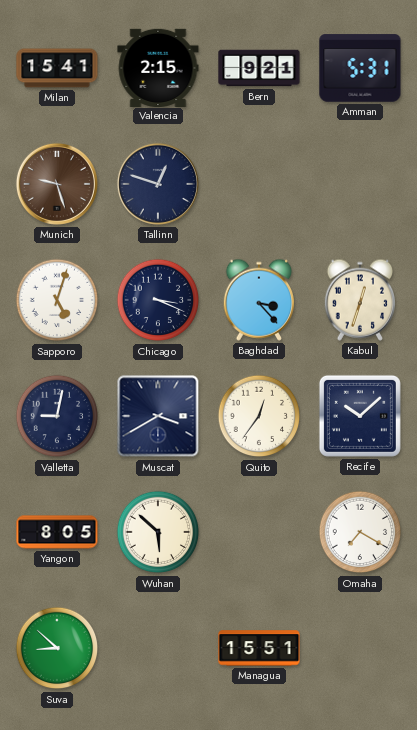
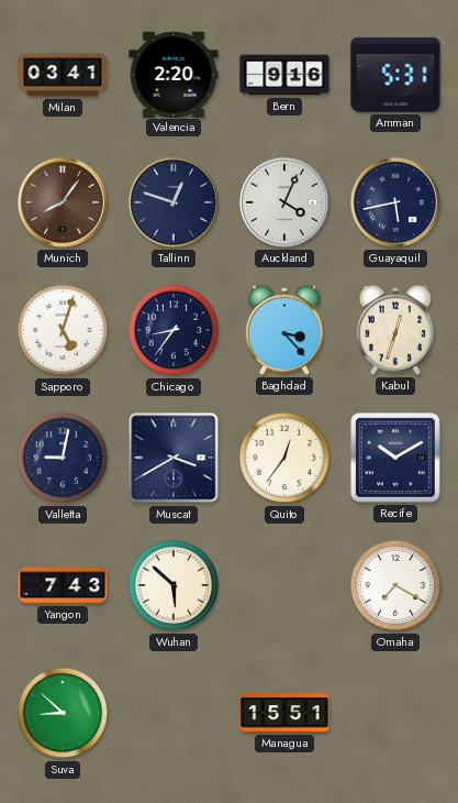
Milan: 15:41 -> 03:41
Valencia: 2:15 -> 2:20
Bern: 9:21 -> 9:16
Munich: 9:27 -> 8:06
Auckland: none -> 4:04
Guayaquil: none -> 5:43
Chicago: 3:19 -> 8:36
Recife: 10:08 -> 10:10
Yangon: 8:05 -> 7:43
